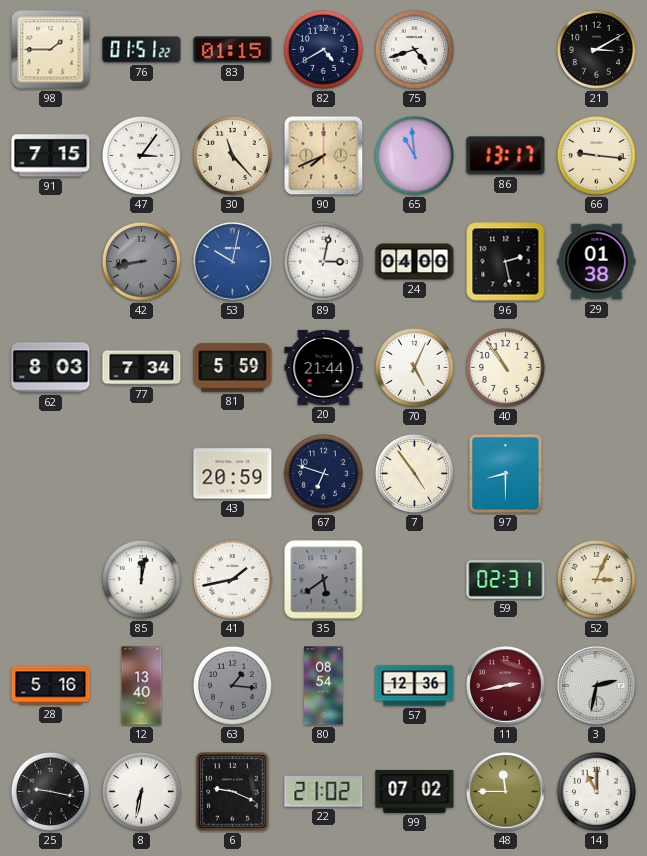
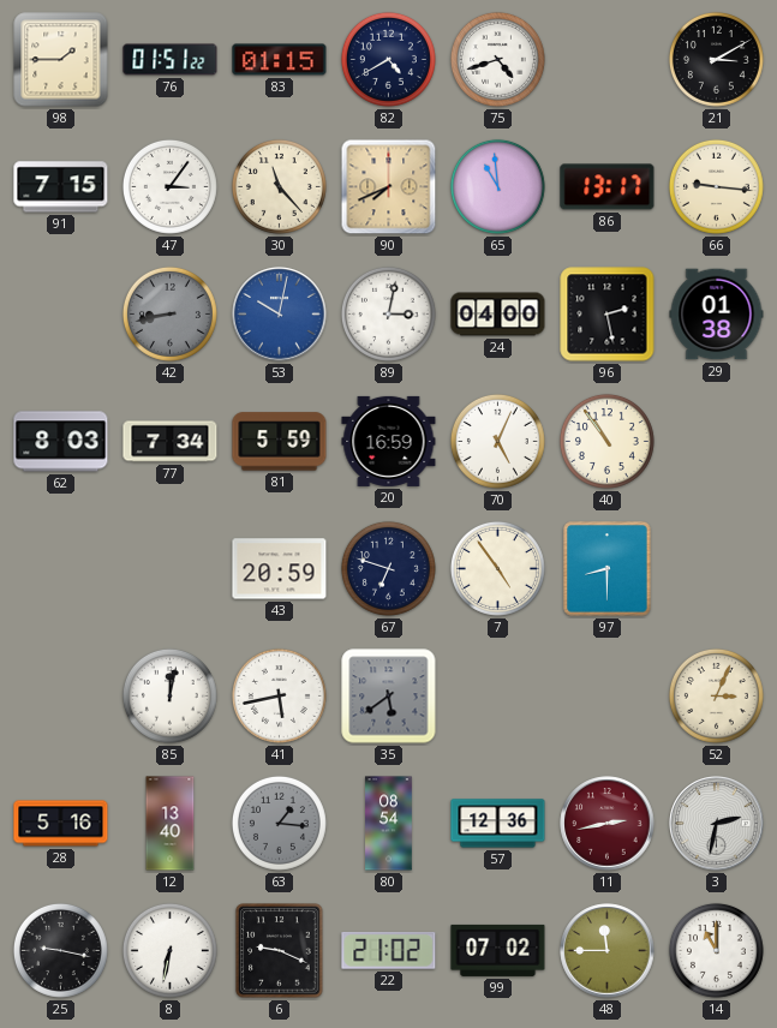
20: 21:44 -> 16:59
41: 1:43 -> 5:43
59: 02:31 -> none
